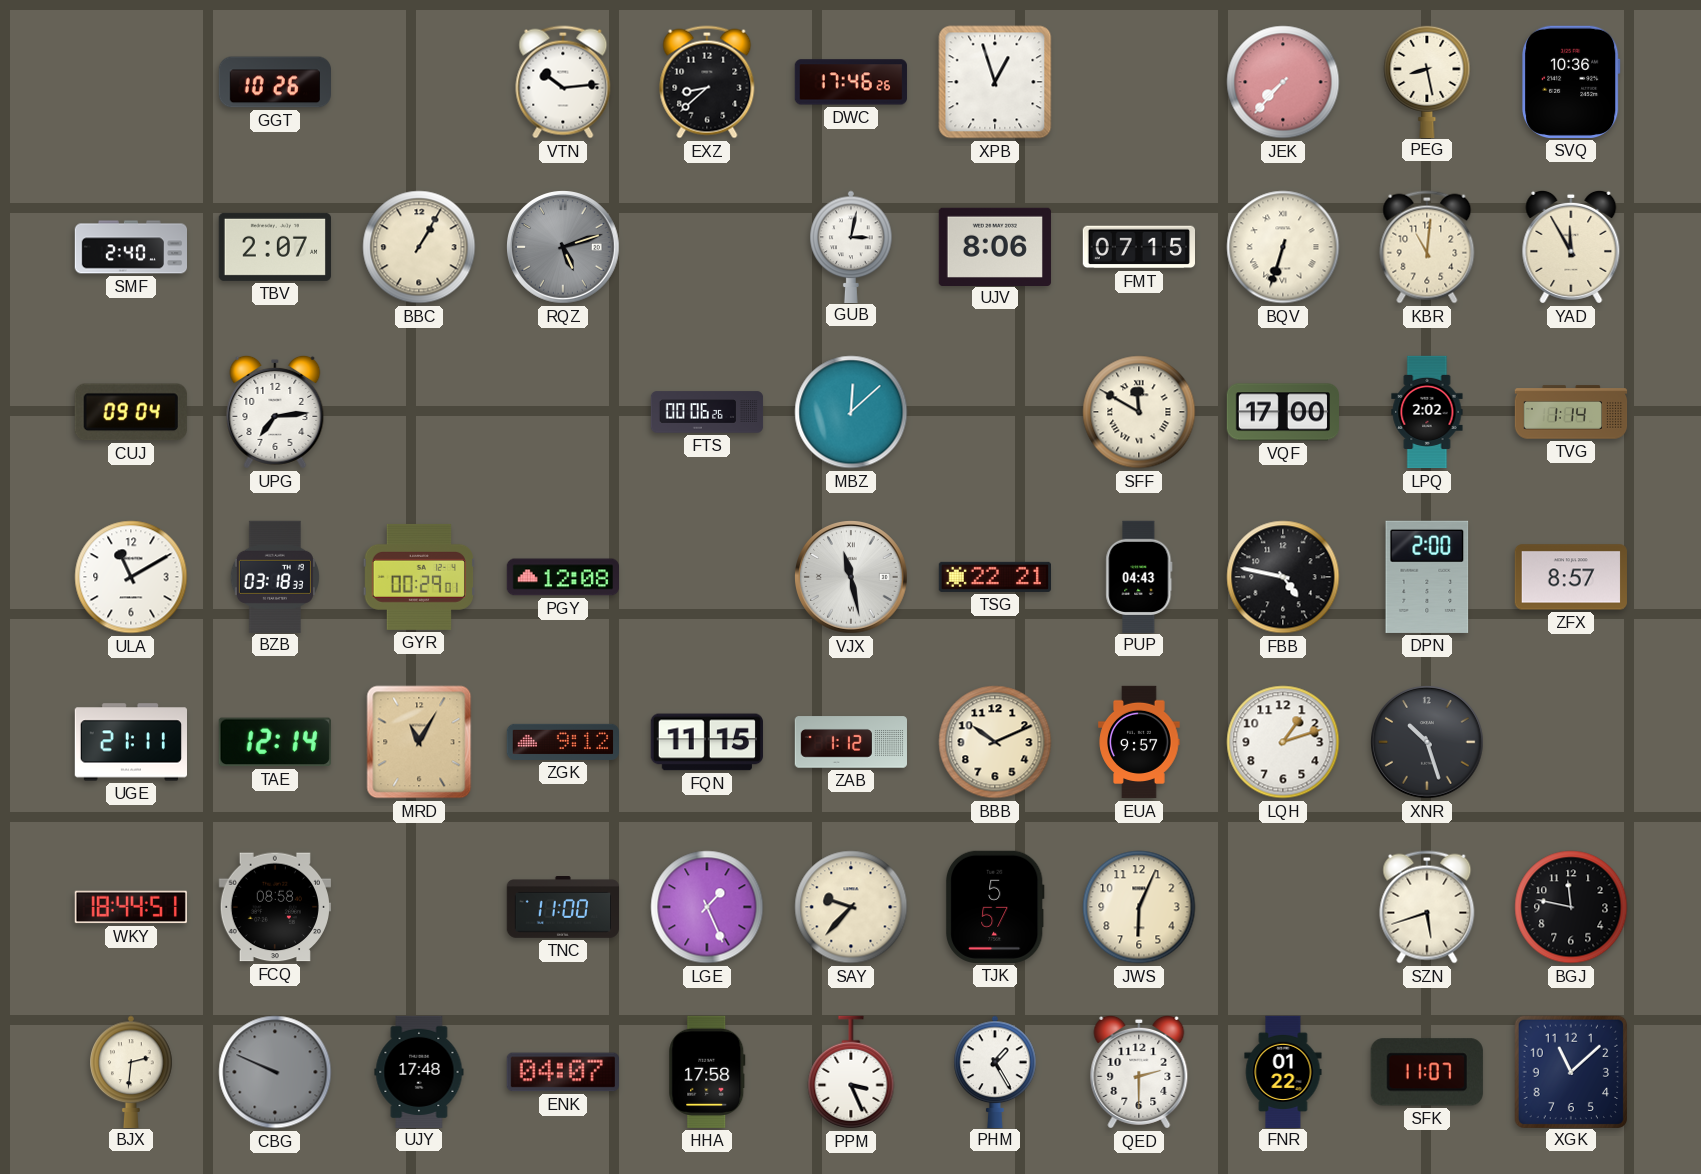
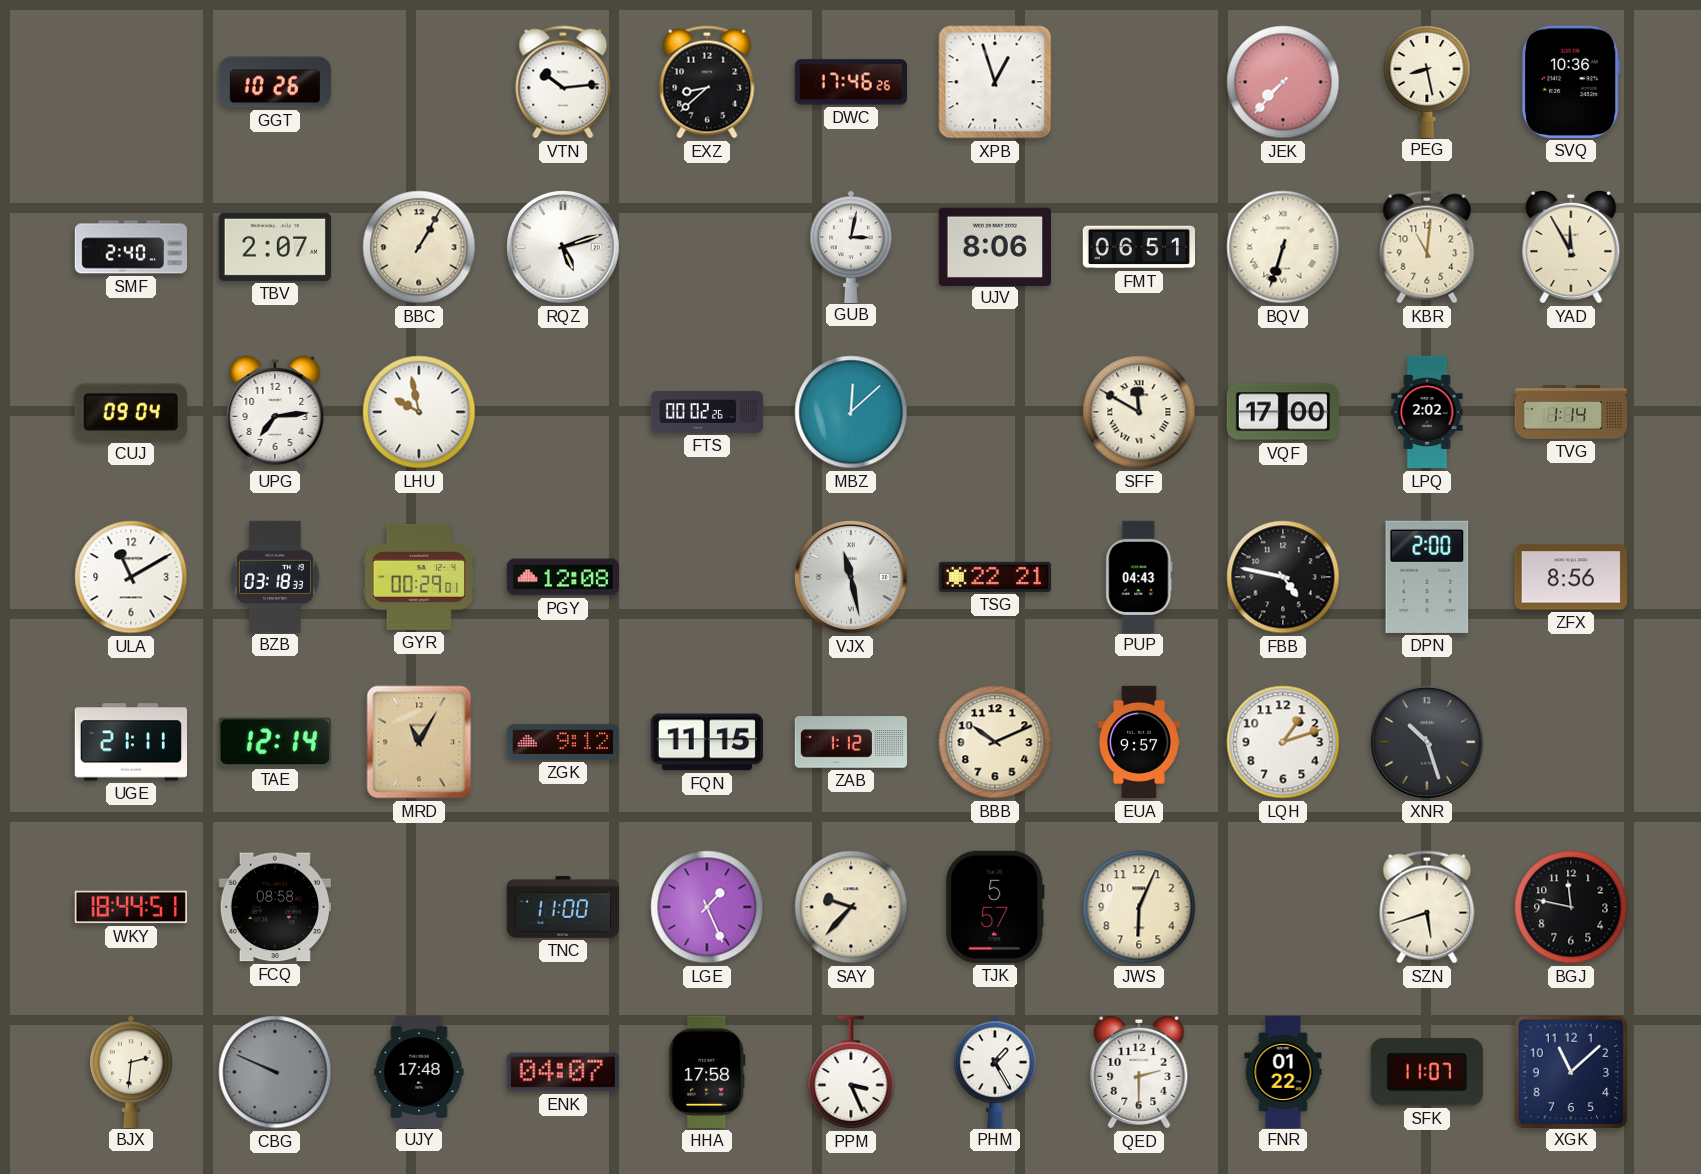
RQZ dial: grey -> white
FMT: 07:15 -> 06:51
LHU: none -> 9:58
FTS: 00:06 -> 00:02
ZFX: 8:57 -> 8:56
